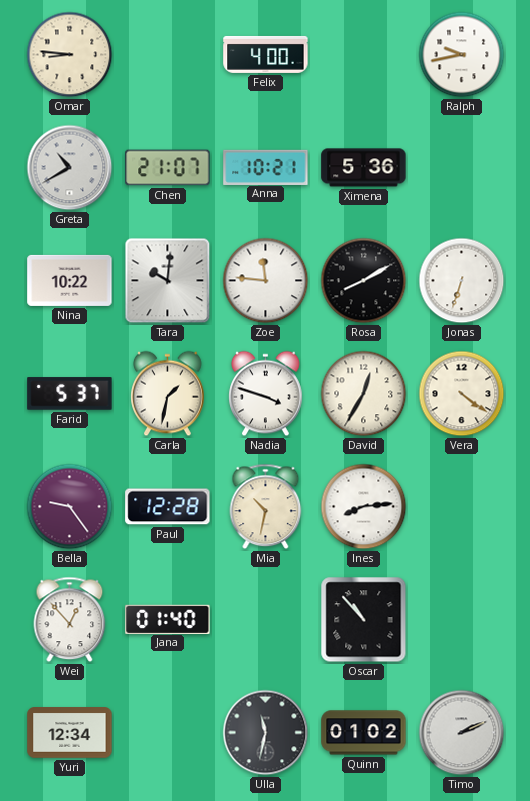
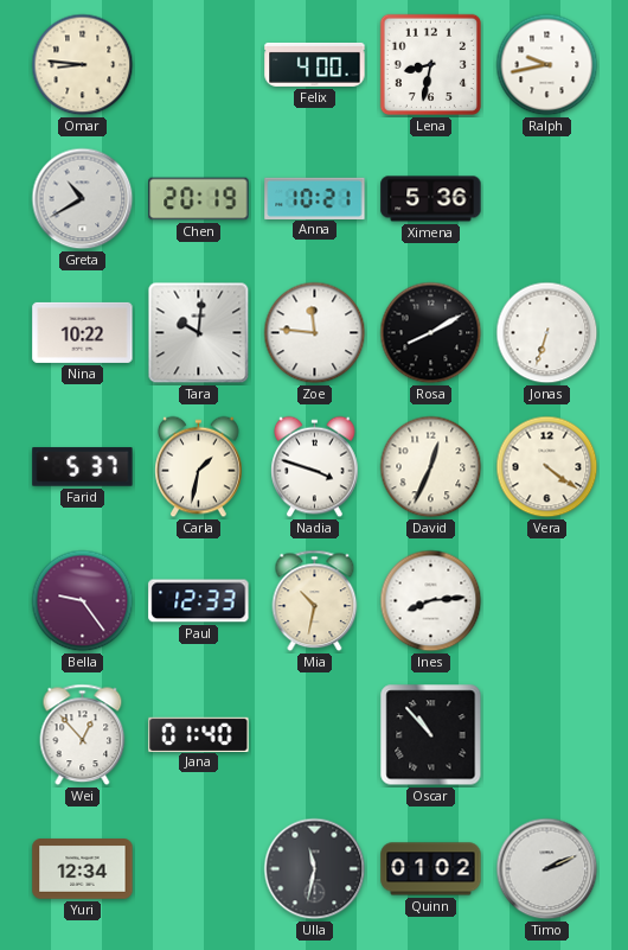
Lena: none -> 8:32
Chen: 21:07 -> 20:19
David: 12:35 -> 12:34
Paul: 12:28 -> 12:33
